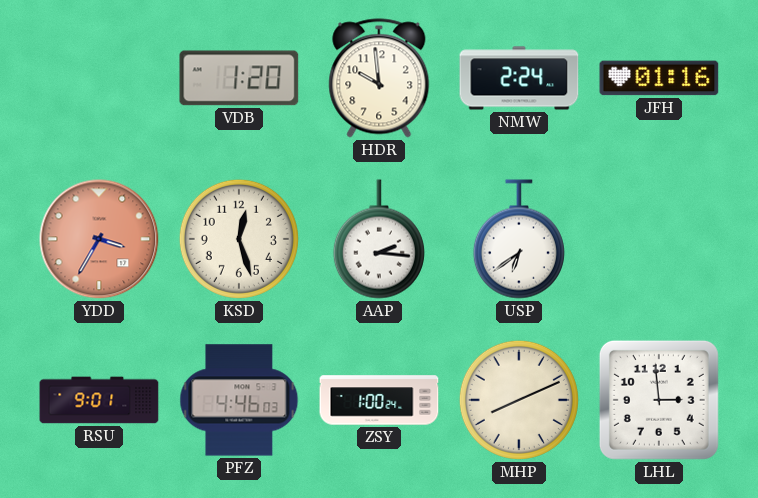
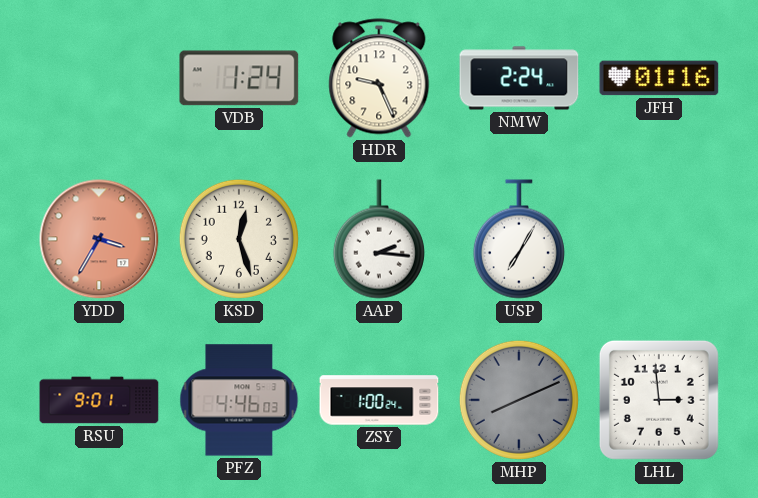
VDB: 1:20 -> 1:24
HDR: 9:59 -> 9:26
USP: 6:39 -> 7:05
MHP dial: cream -> grey
